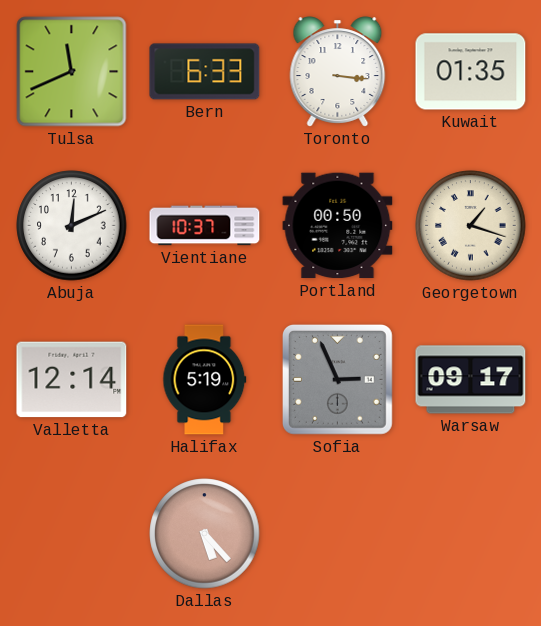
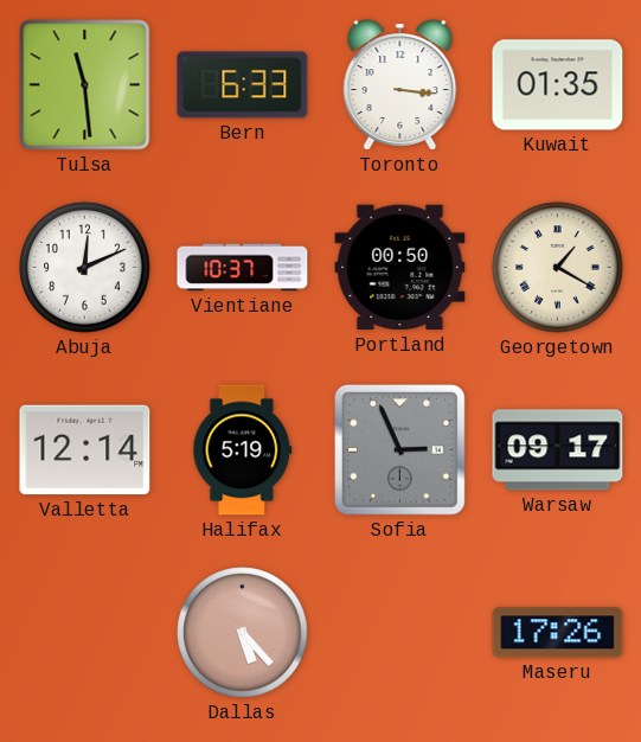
Tulsa: 11:41 -> 11:29
Georgetown: 1:18 -> 1:20
Maseru: none -> 17:26
